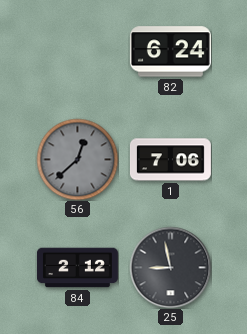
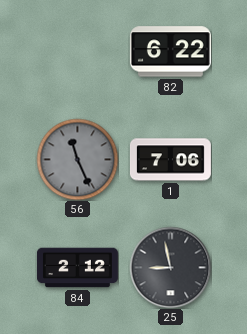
82: 6:24 -> 6:22
56: 12:38 -> 11:26
